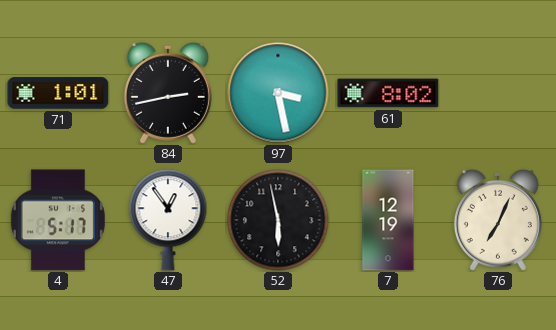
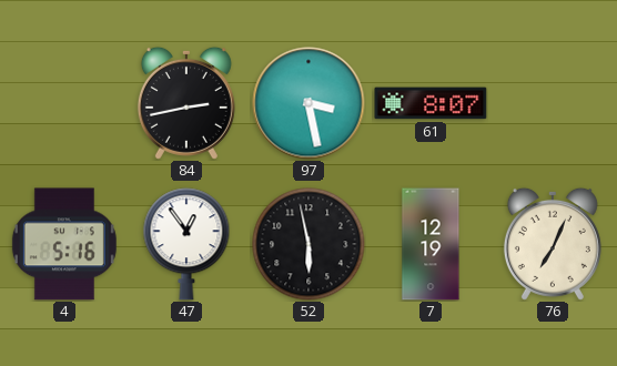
71: 1:01 -> none
61: 8:02 -> 8:07
4: 5:17 -> 5:16
